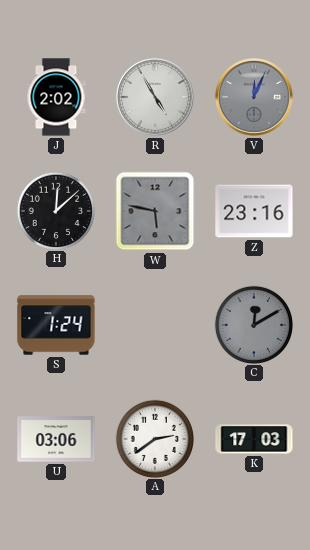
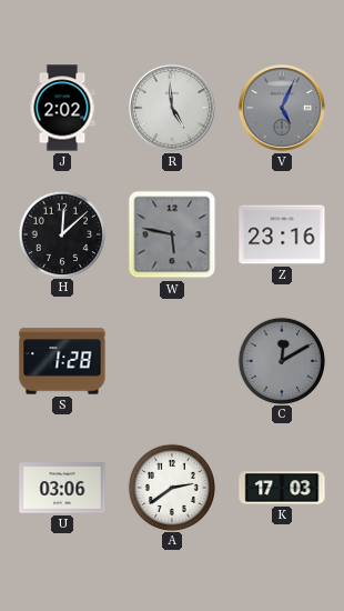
R: 4:55 -> 4:59
V: 12:04 -> 5:04
S: 1:24 -> 1:28
